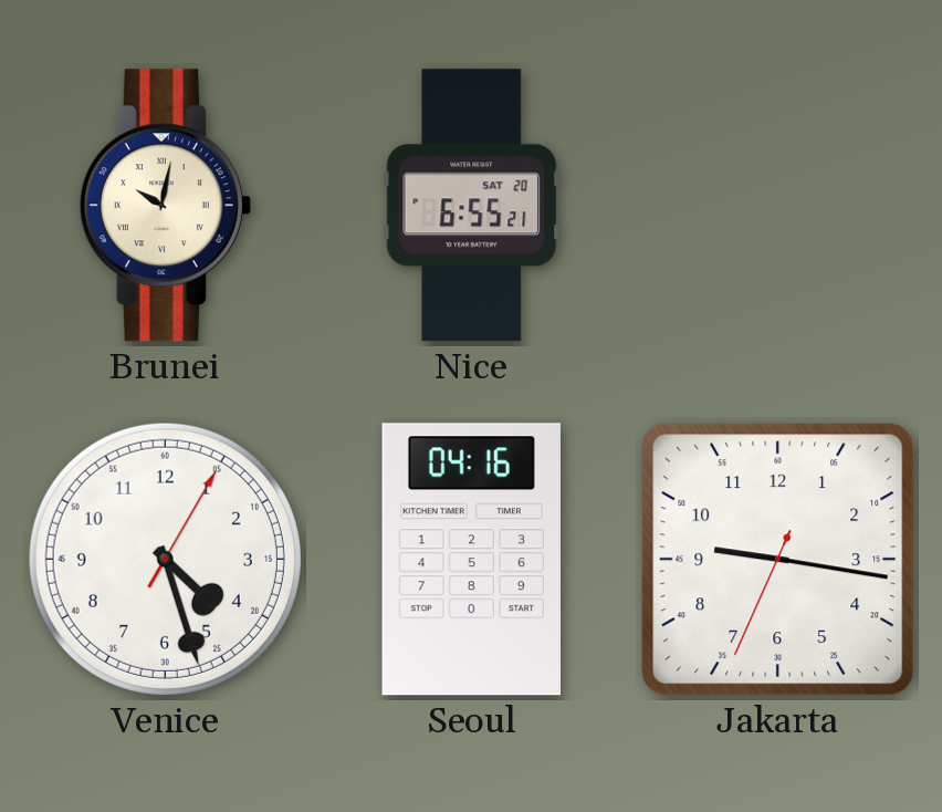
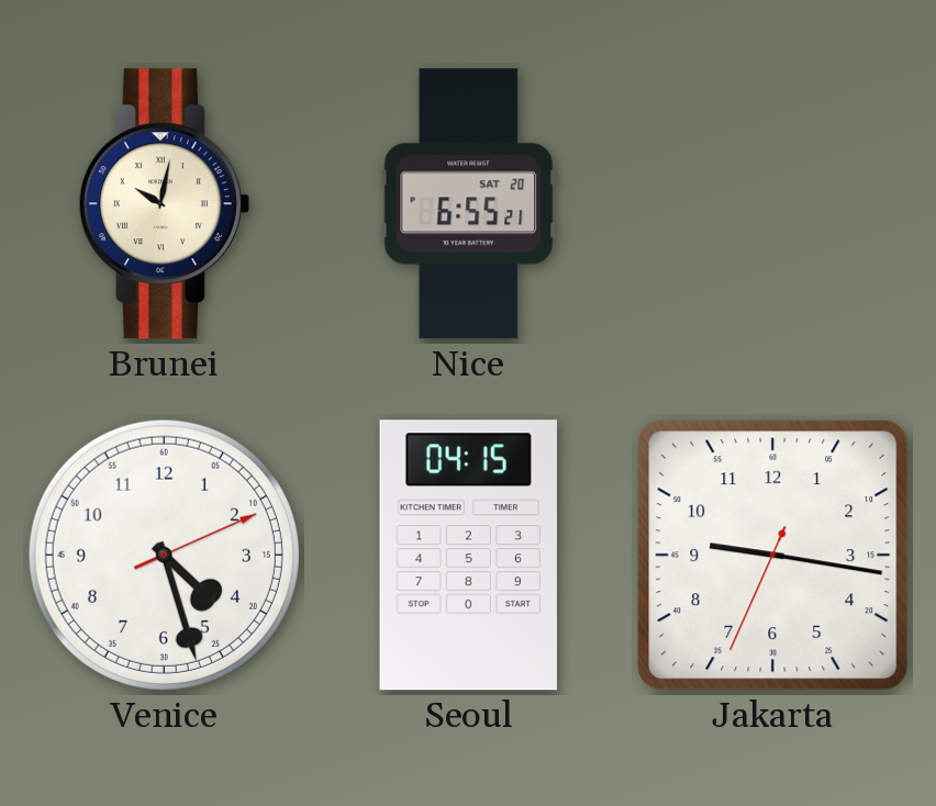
Venice: 4:27:05 -> 4:27:11
Seoul: 04:16 -> 04:15
